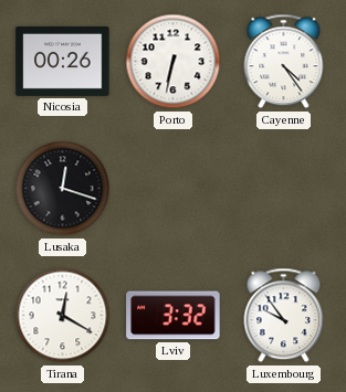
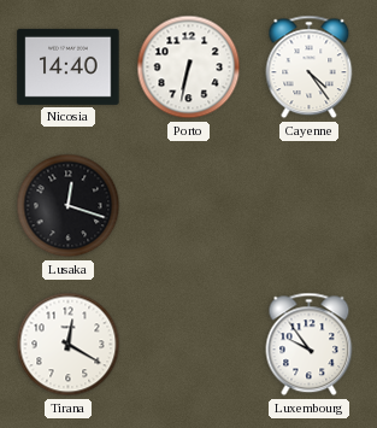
Nicosia: 00:26 -> 14:40
Lviv: 3:32 -> none
